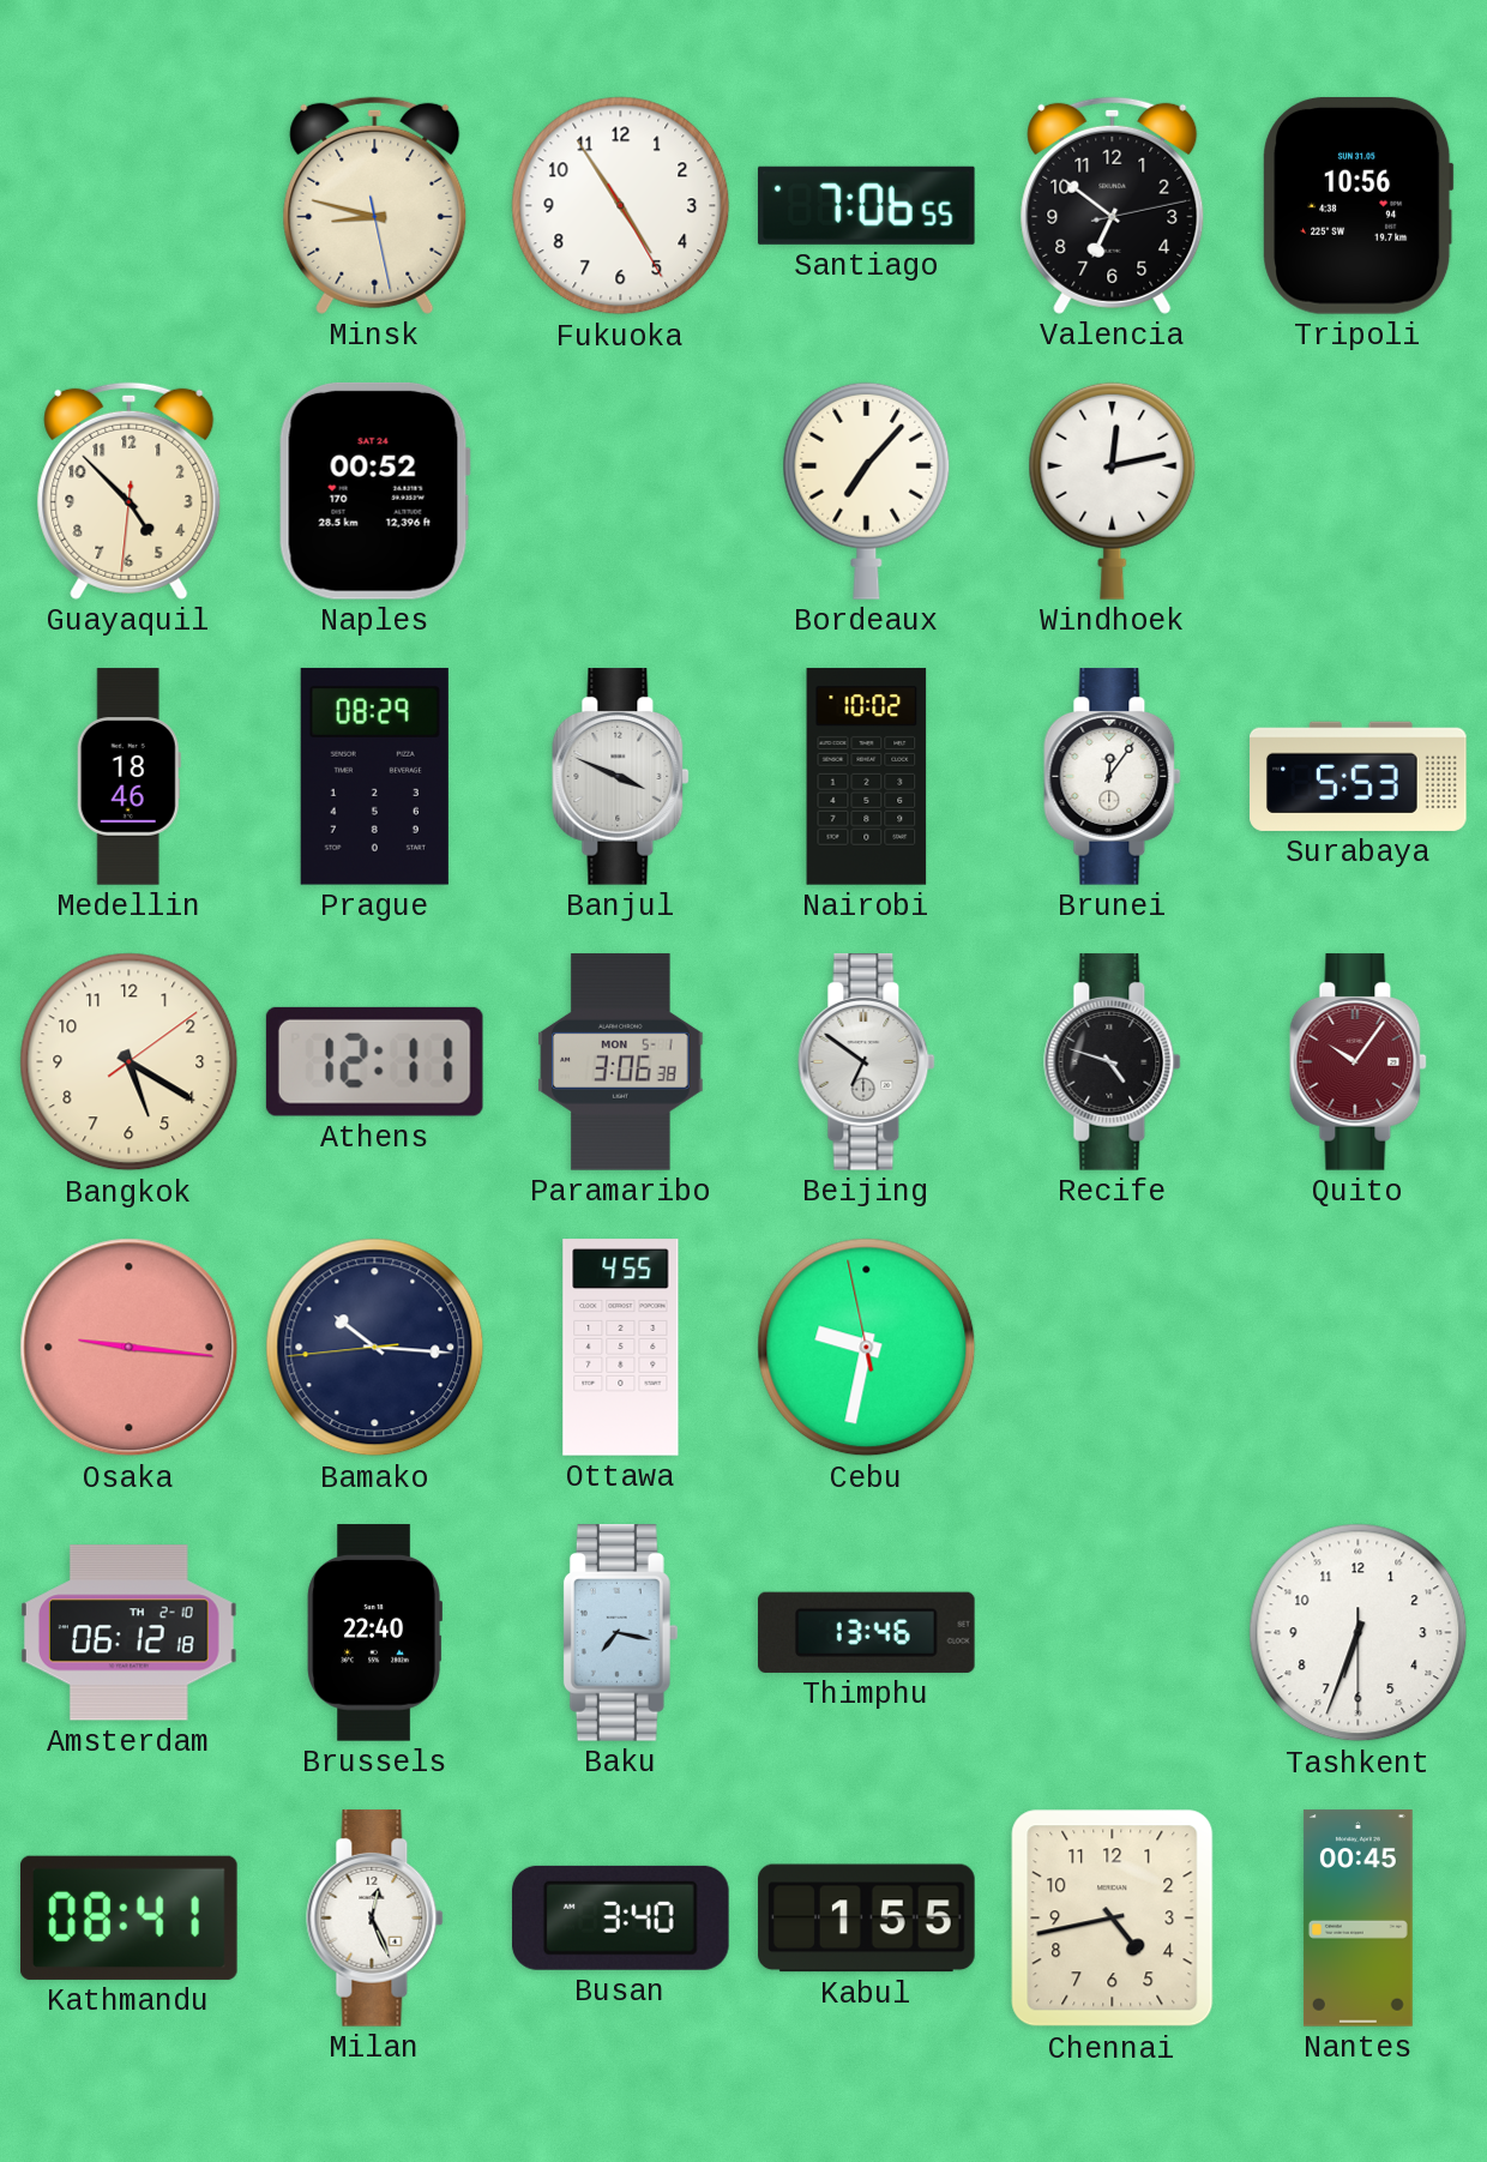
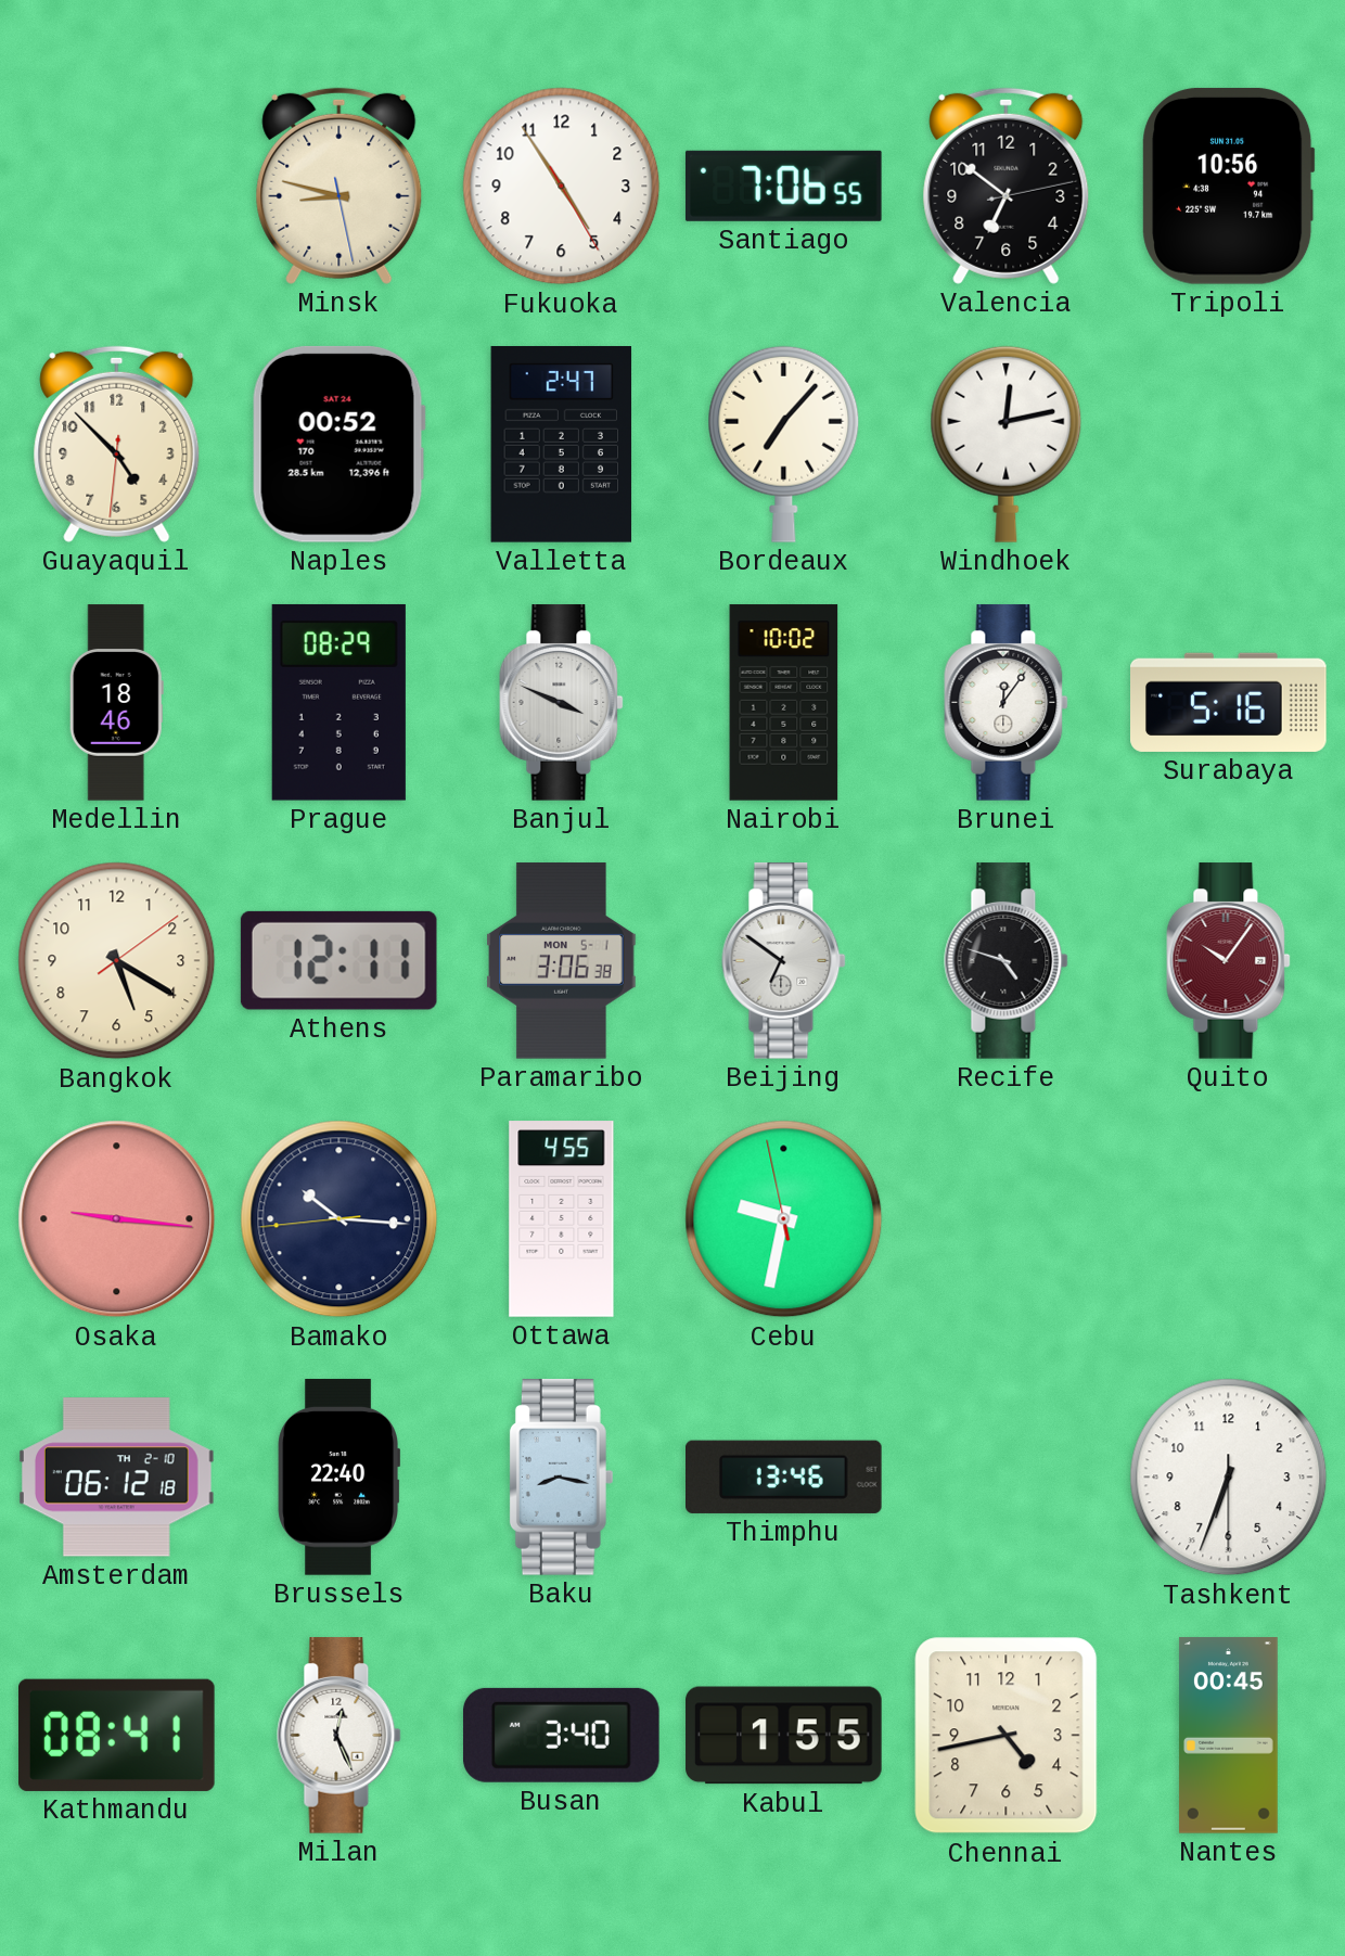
Valletta: none -> 2:47
Surabaya: 5:53 -> 5:16
Baku: 7:17 -> 8:17
